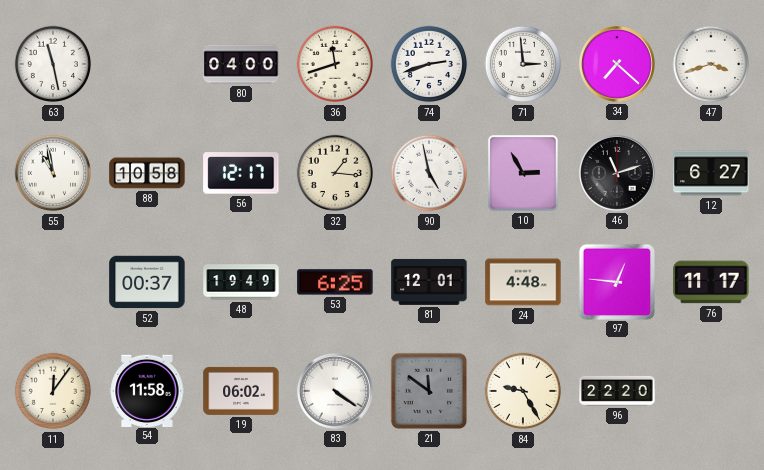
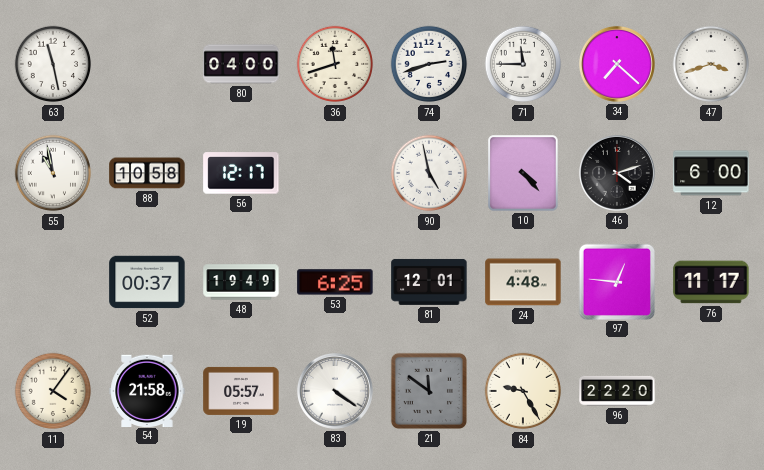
71: 2:59 -> 11:45
32: 1:16 -> none
10: 2:55 -> 4:23
46: 11:12 -> 4:12
12: 6:27 -> 6:00
11: 12:06 -> 4:06
54: 11:58 -> 21:58
19: 06:02 -> 05:57
